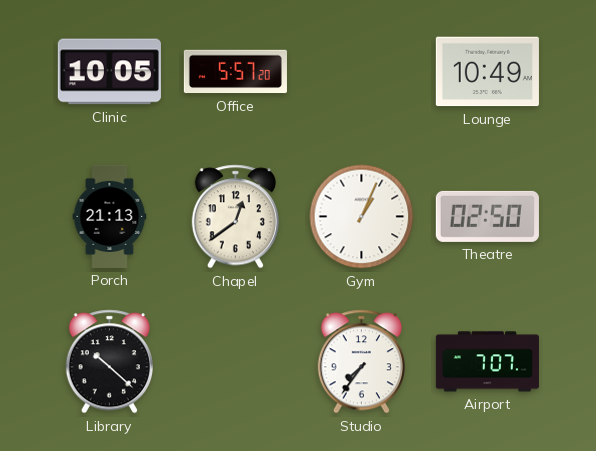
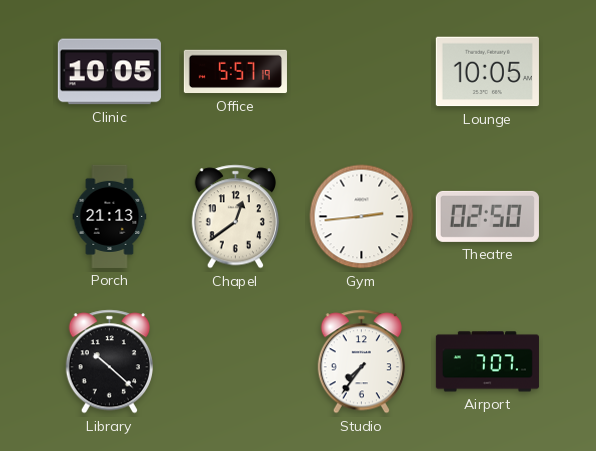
Office: 5:57:20 -> 5:57:19
Lounge: 10:49 -> 10:05
Gym: 1:04 -> 2:44
